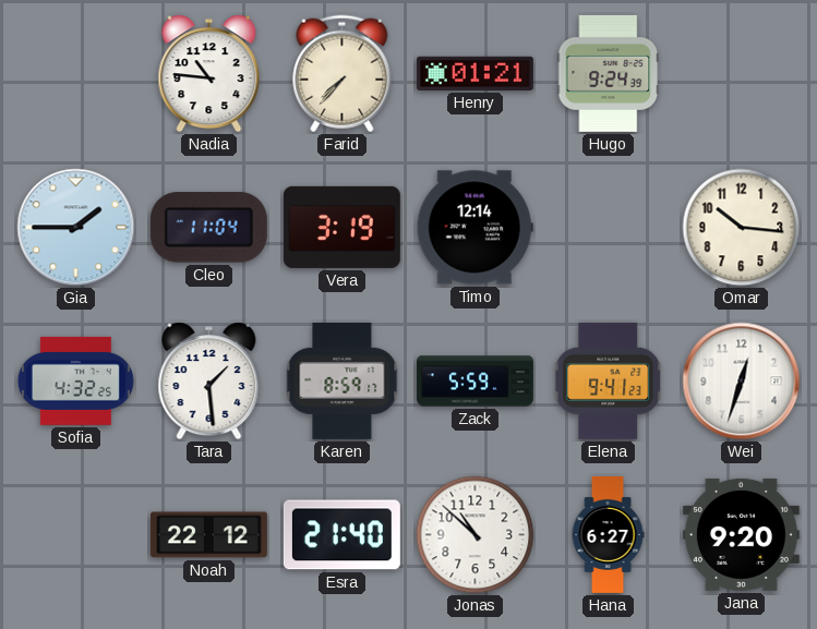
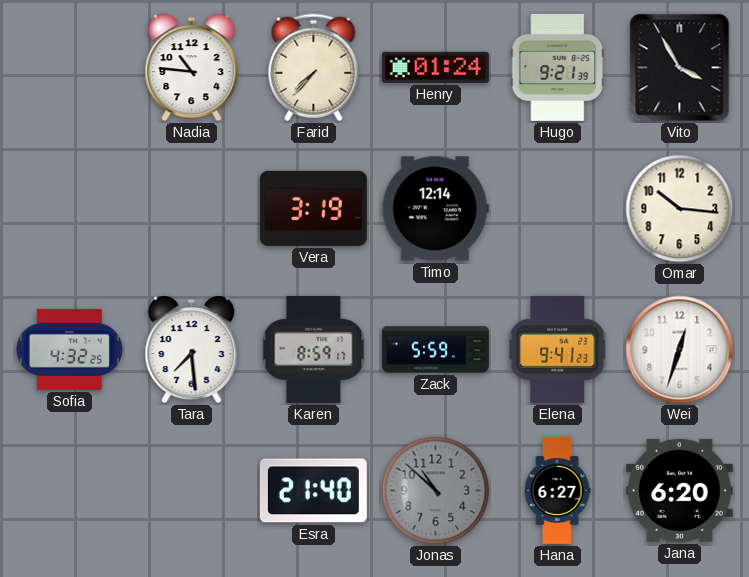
Henry: 01:21 -> 01:24
Hugo: 9:24 -> 9:21
Vito: none -> 3:55
Gia: 1:45 -> none
Cleo: 11:04 -> none
Tara: 1:29 -> 7:29
Noah: 22:12 -> none
Jonas dial: white -> grey
Jana: 9:20 -> 6:20
